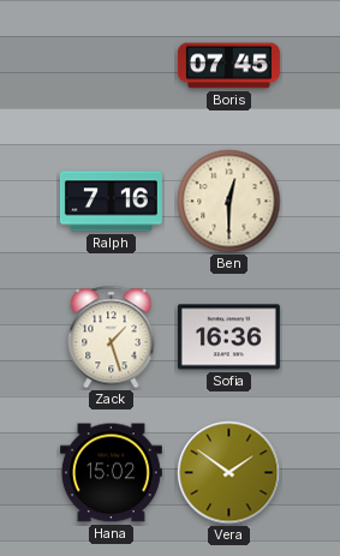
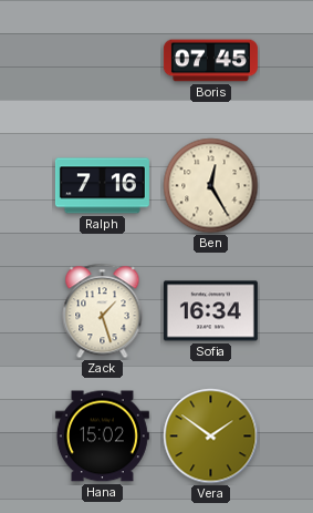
Ben: 12:30 -> 12:25
Sofia: 16:36 -> 16:34
